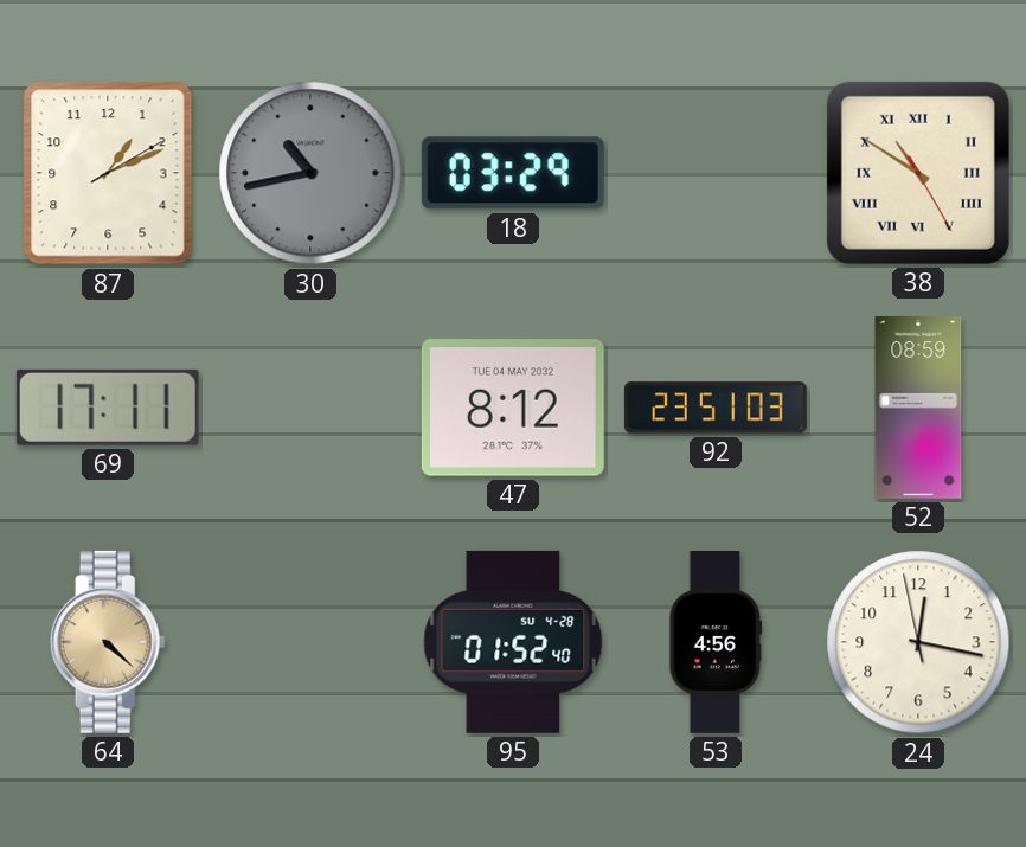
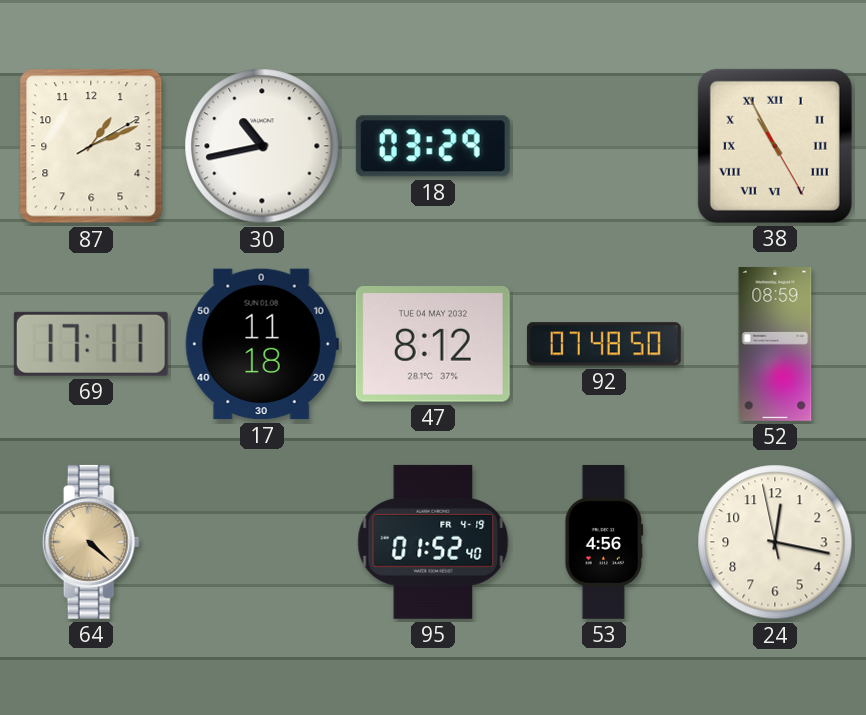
30 dial: grey -> white
38: 10:50 -> 10:55
17: none -> 11:18
92: 23:51 -> 07:48
95 date: SU 4-28 -> FR 4-19
